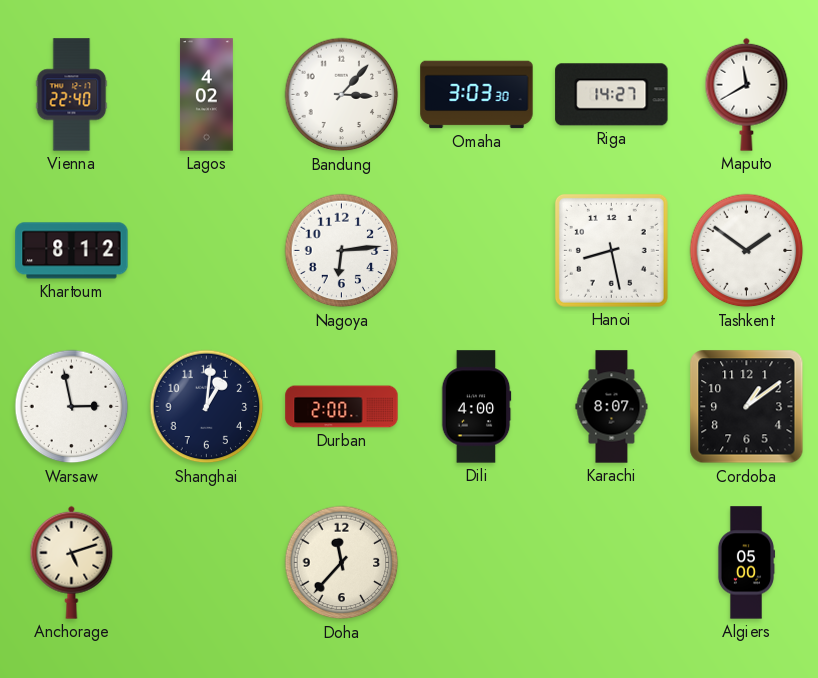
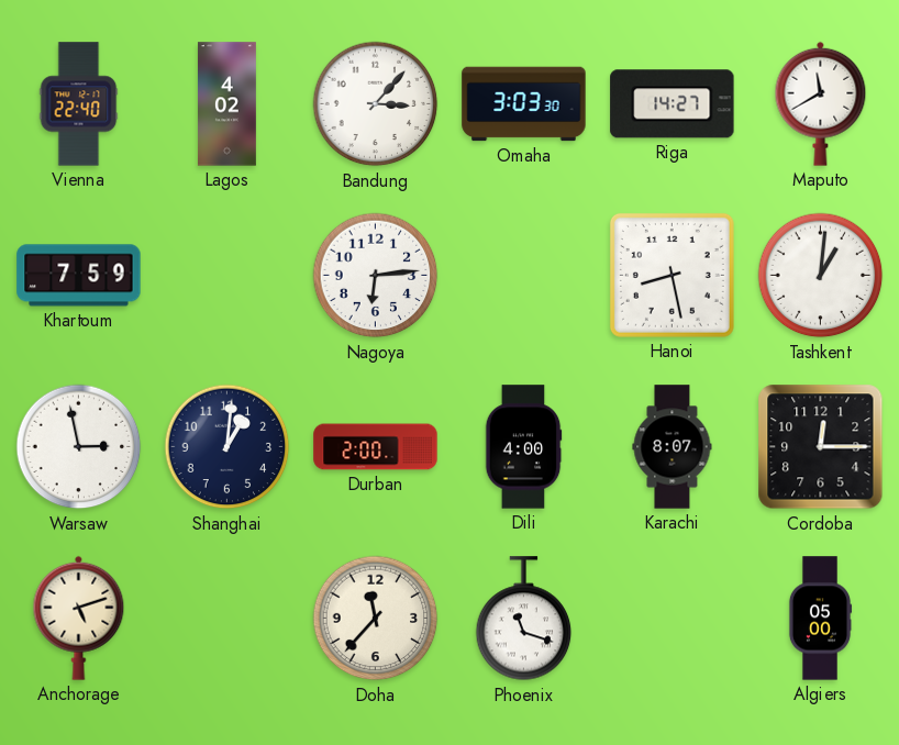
Khartoum: 8:12 -> 7:59
Tashkent: 1:51 -> 1:01
Cordoba: 1:09 -> 12:15
Phoenix: none -> 11:18
